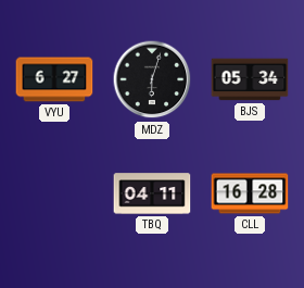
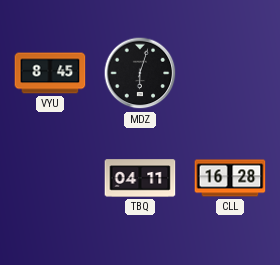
VYU: 6:27 -> 8:45
BJS: 05:34 -> none
